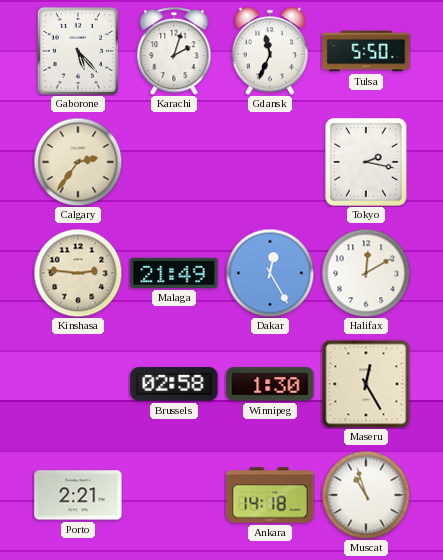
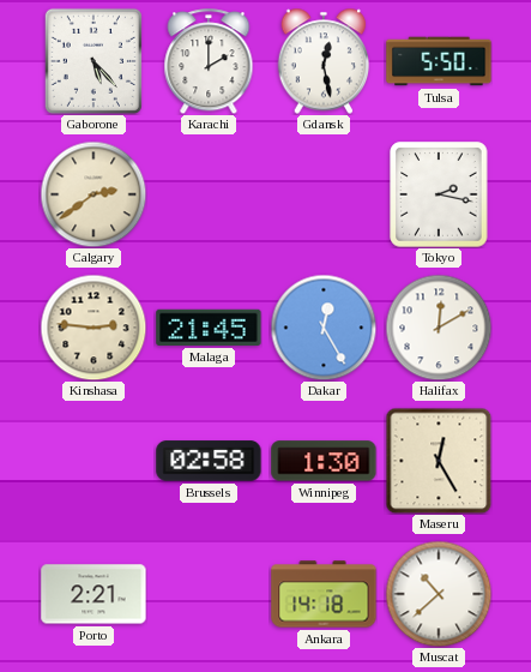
Karachi: 2:03 -> 2:00
Gdansk: 11:34 -> 12:28
Calgary: 2:36 -> 2:39
Malaga: 21:49 -> 21:45
Muscat: 10:57 -> 10:38
